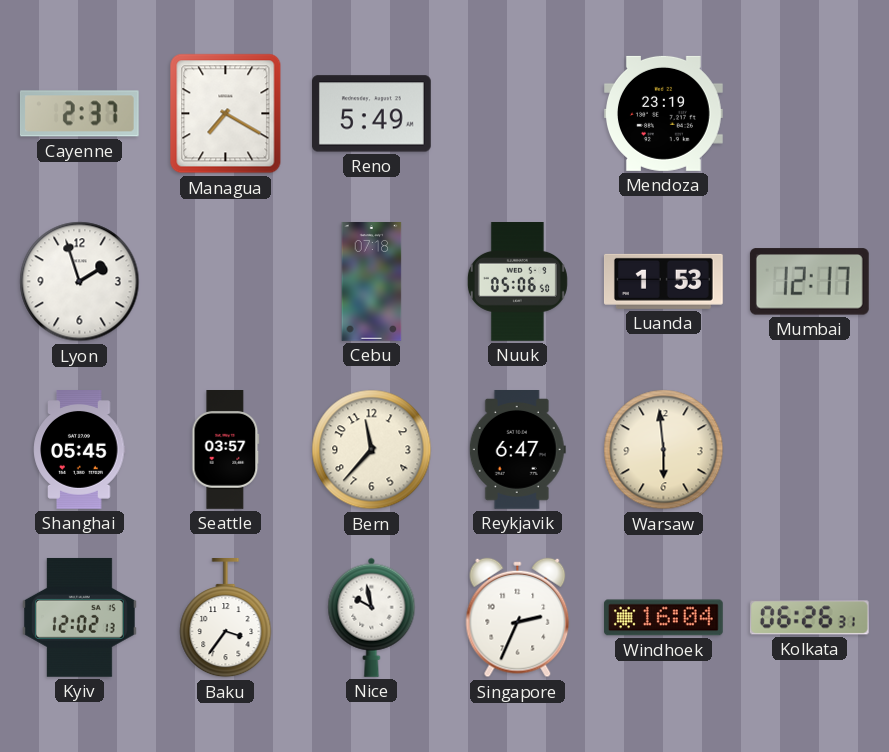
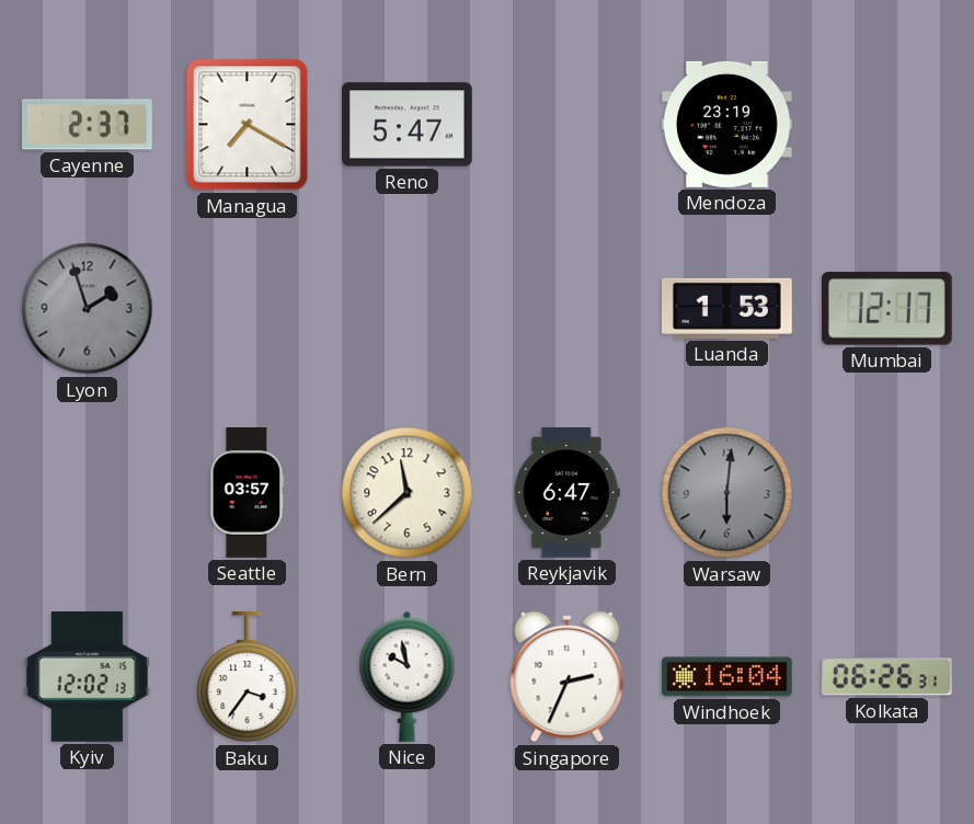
Reno: 5:49 -> 5:47
Lyon dial: white -> grey
Cebu: 07:18 -> none
Nuuk: 05:06 -> none
Shanghai: 05:45 -> none
Bern: 11:37 -> 11:38
Warsaw: 5:59 -> 6:01
Warsaw dial: cream -> grey
